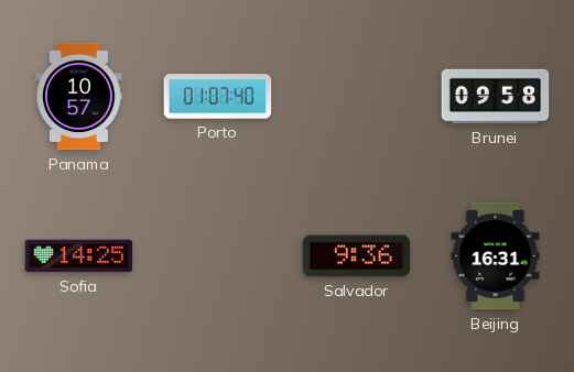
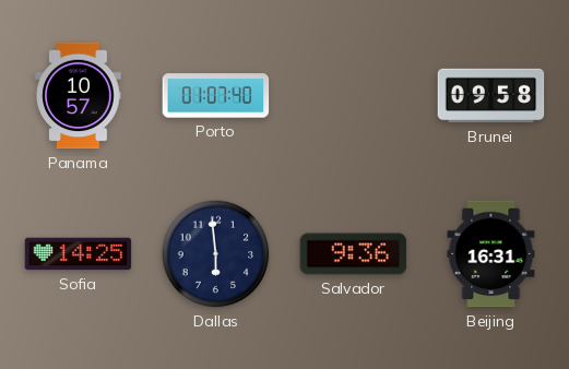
Dallas: none -> 5:59
